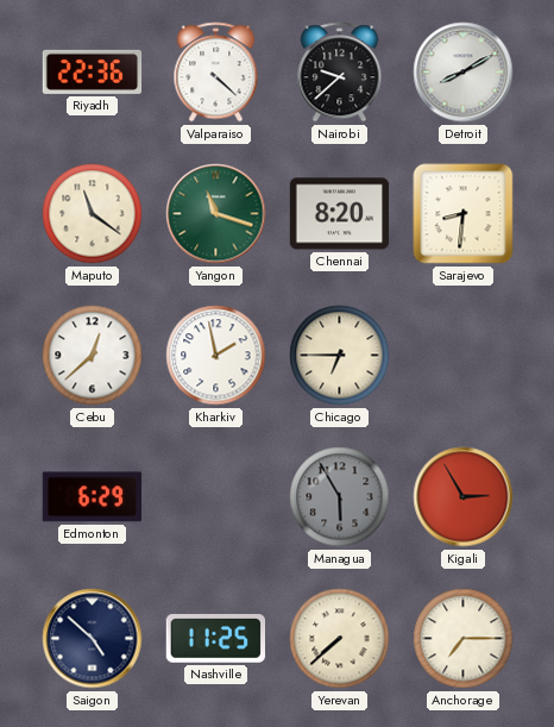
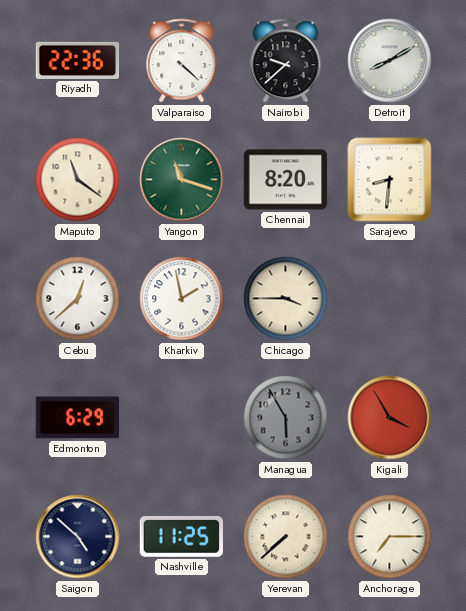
Chicago: 6:45 -> 3:45
Kigali: 2:55 -> 3:55
